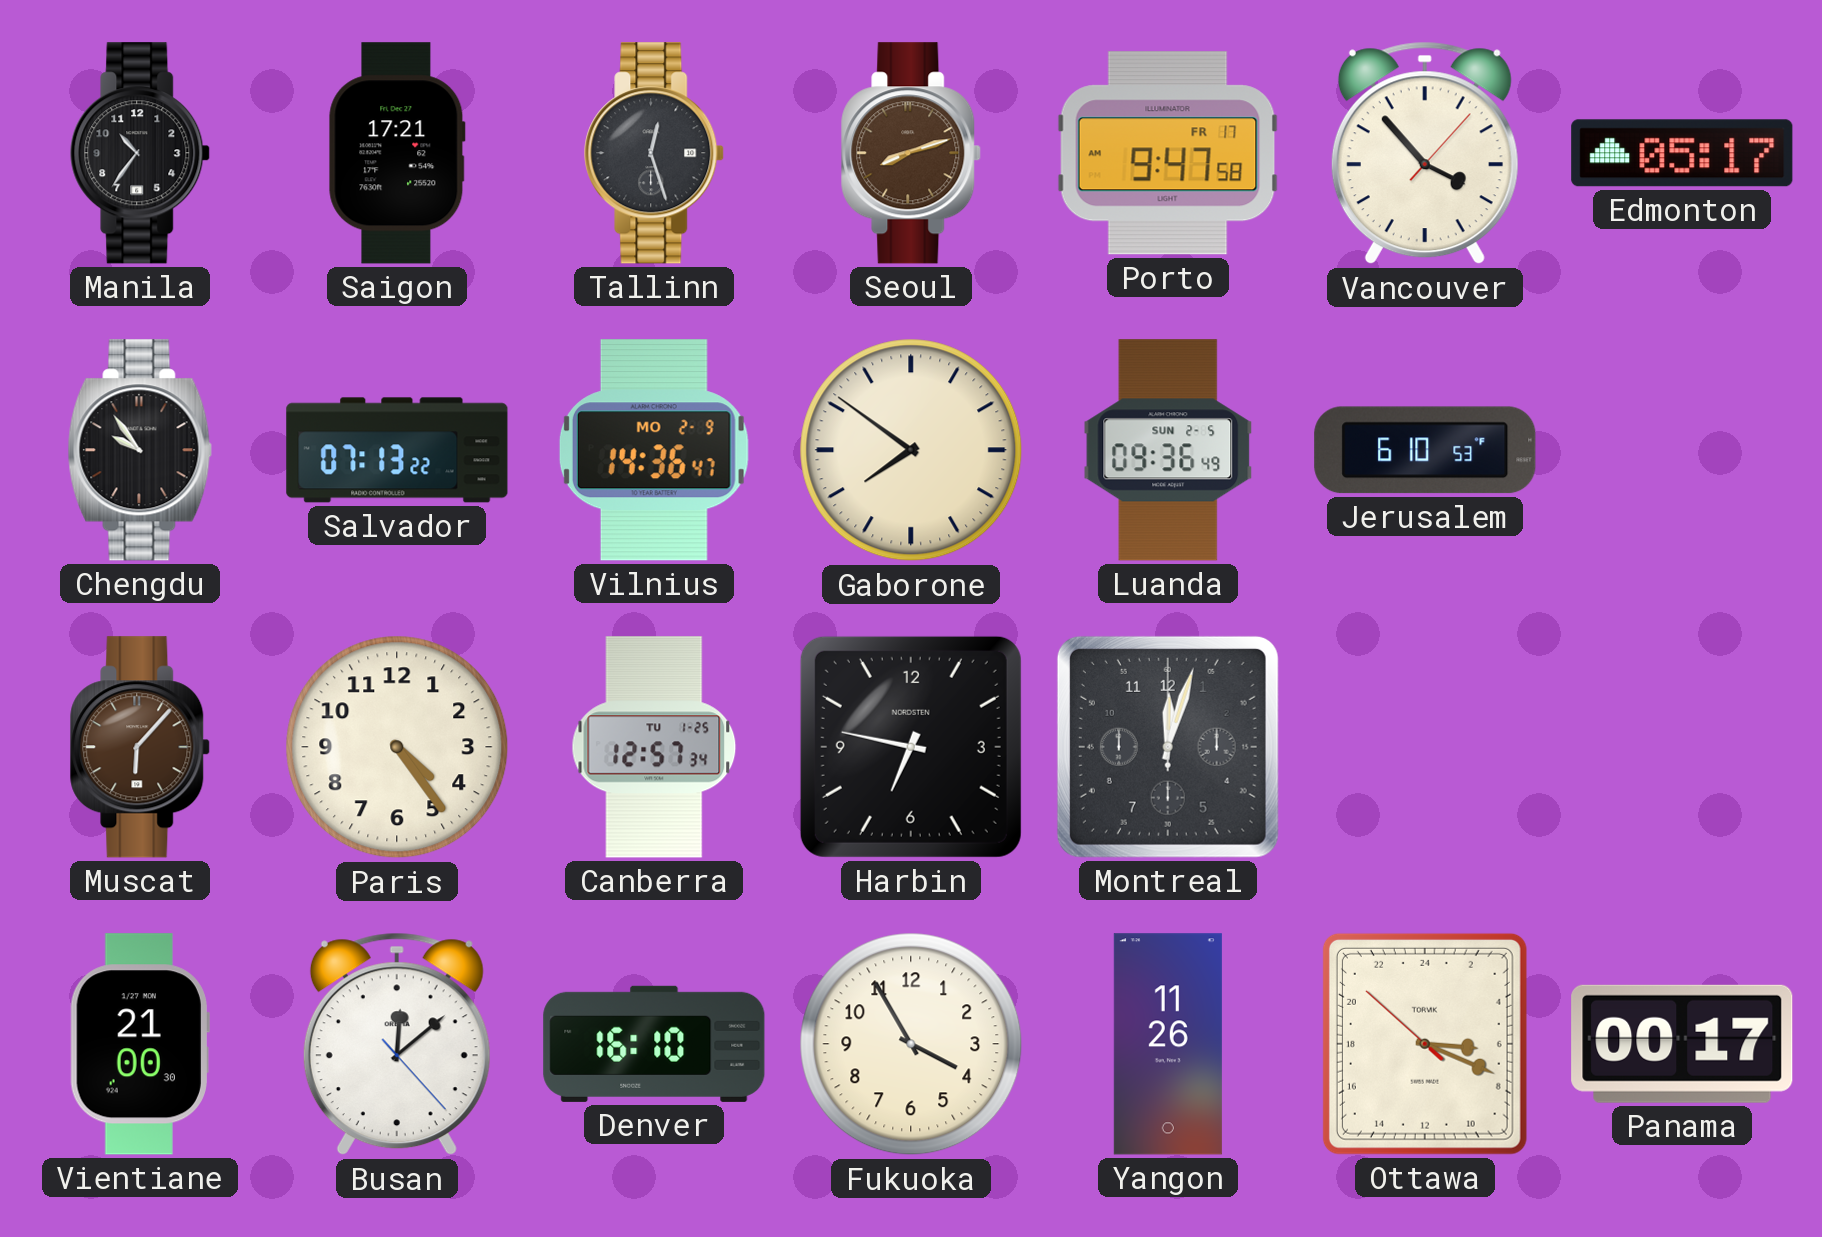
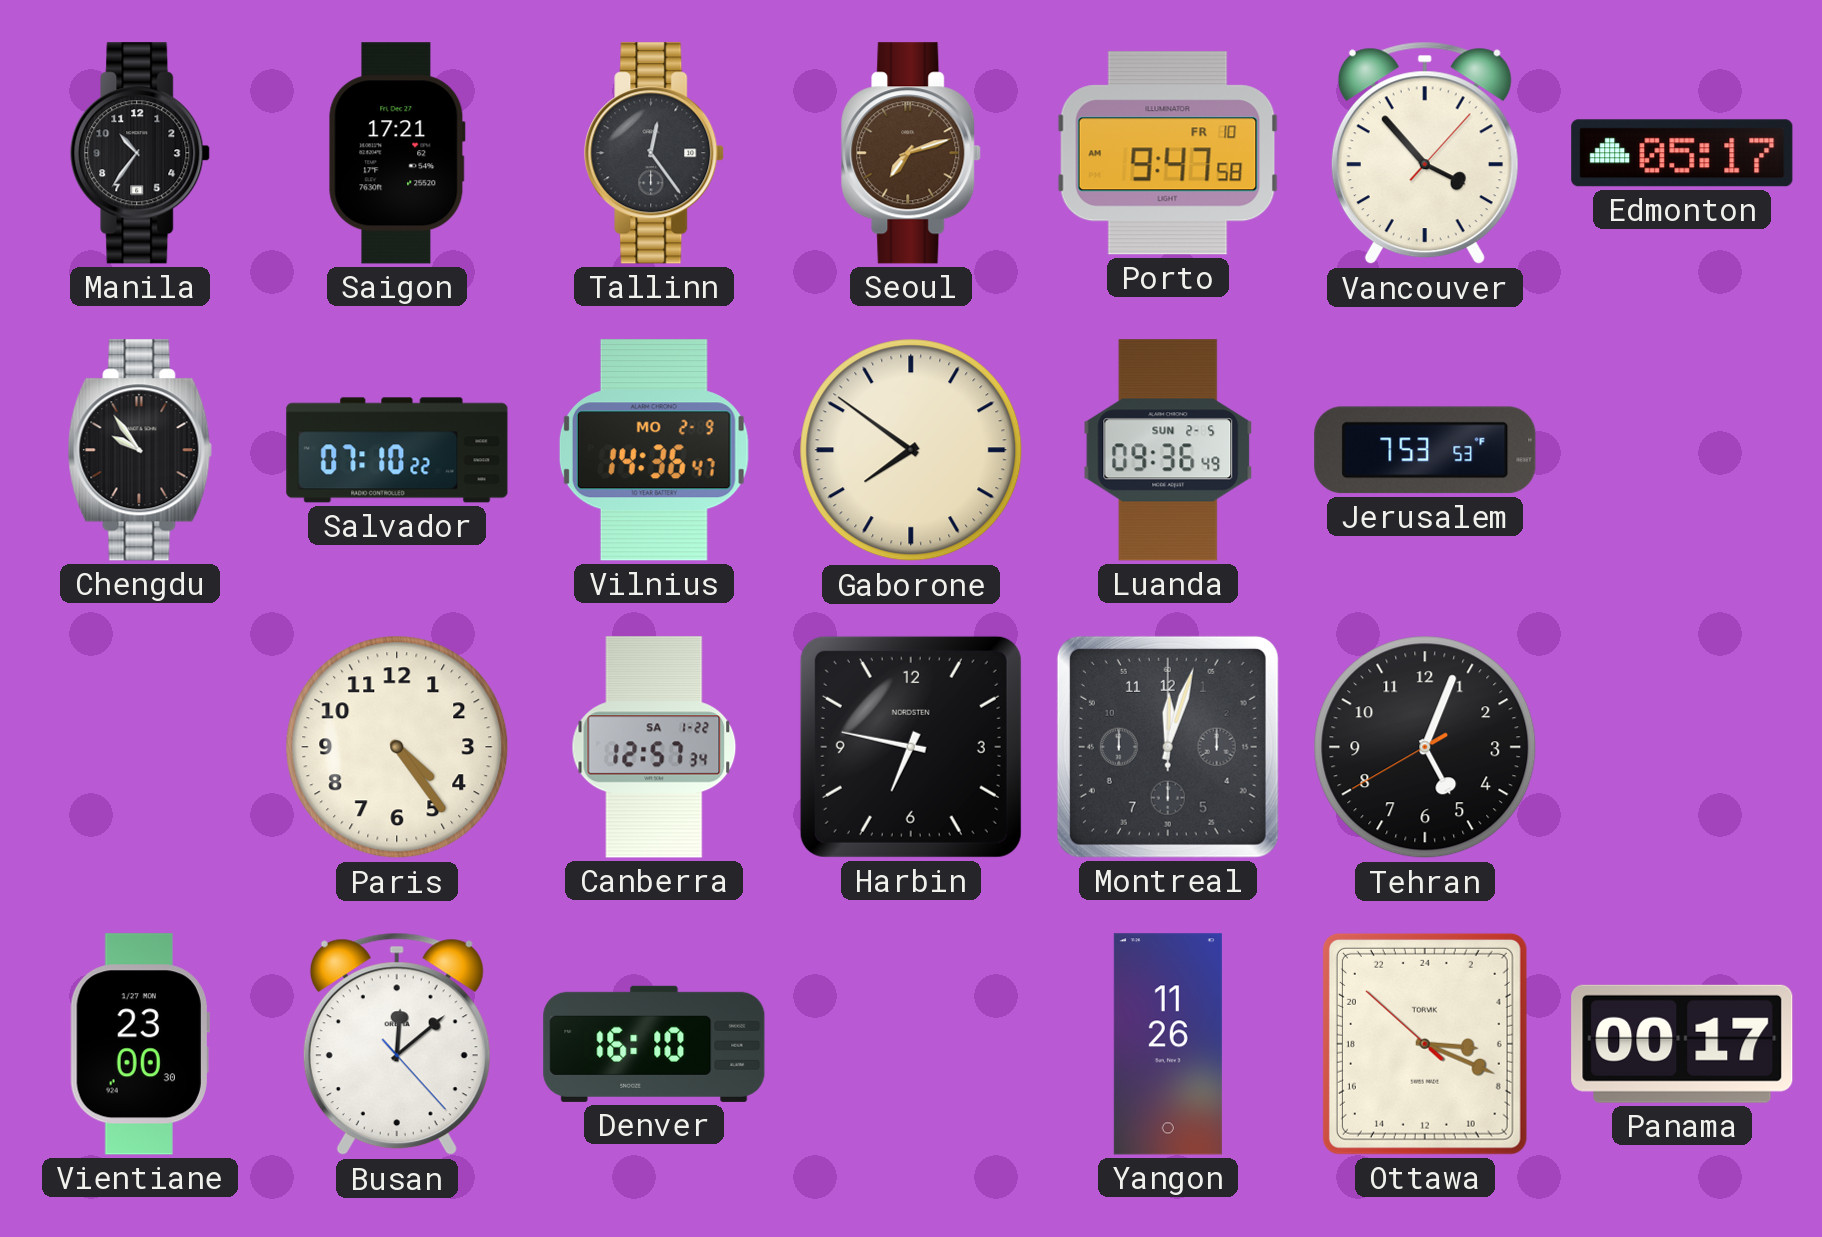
Tallinn: 12:27 -> 12:24
Seoul: 8:12 -> 7:12
Porto date: FR 17 -> FR 10
Salvador: 07:13 -> 07:10
Jerusalem: 6:10 -> 7:53
Muscat: 6:07 -> none
Canberra date: TU 1-25 -> SA 1-22
Tehran: none -> 5:03
Vientiane: 21:00 -> 23:00
Fukuoka: 3:55 -> none
